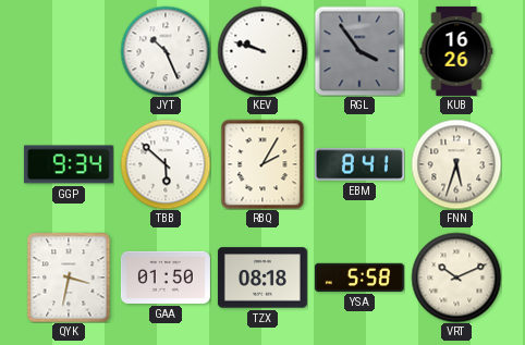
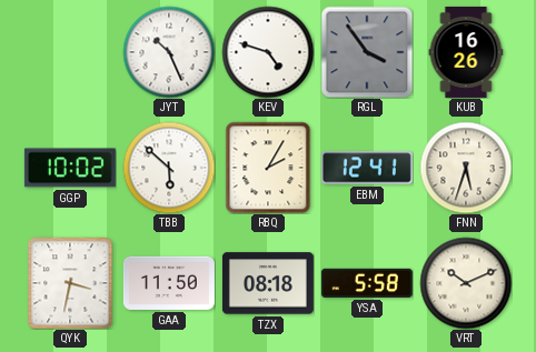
KEV: 9:48 -> 4:48
GGP: 9:34 -> 10:02
EBM: 8:41 -> 12:41
GAA: 01:50 -> 11:50
